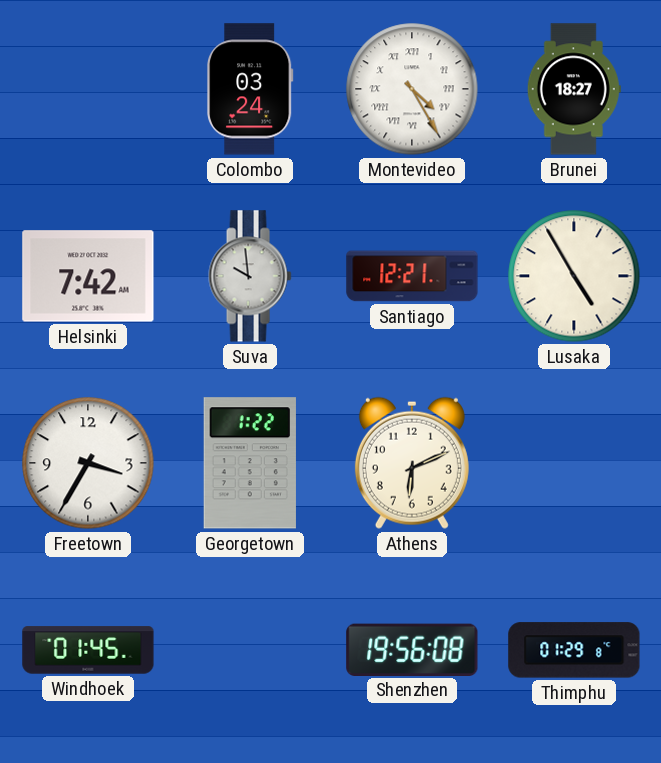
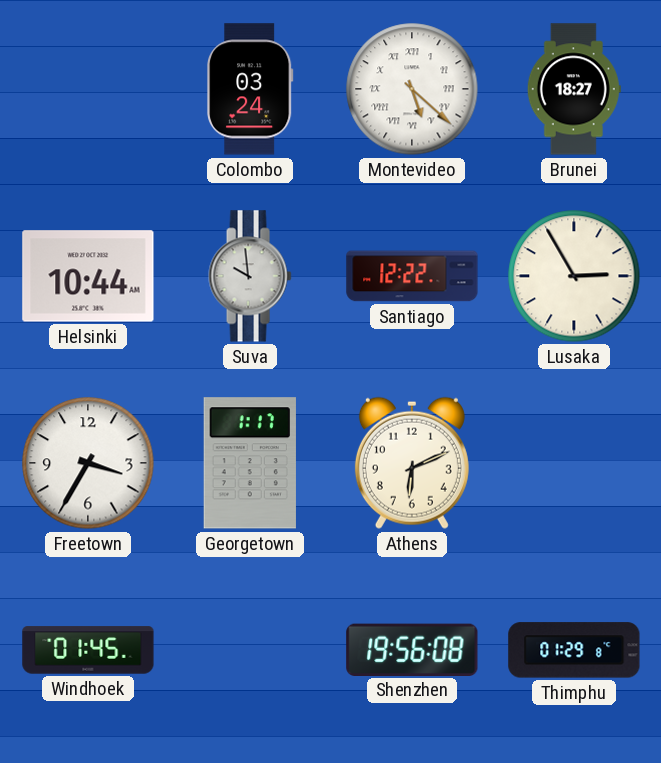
Montevideo: 4:25 -> 5:22
Helsinki: 7:42 -> 10:44
Santiago: 12:21 -> 12:22
Lusaka: 4:55 -> 2:55
Georgetown: 1:22 -> 1:17
